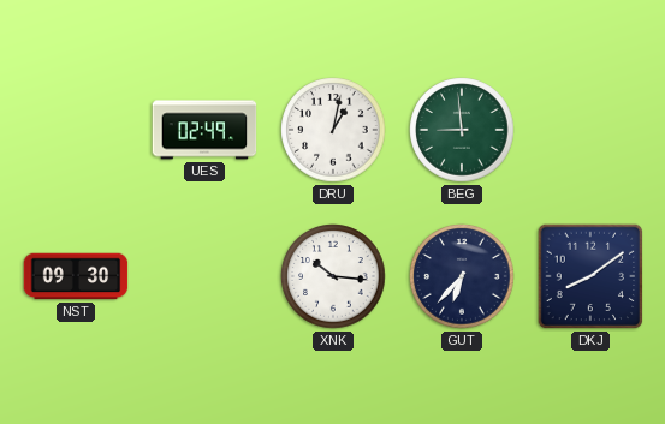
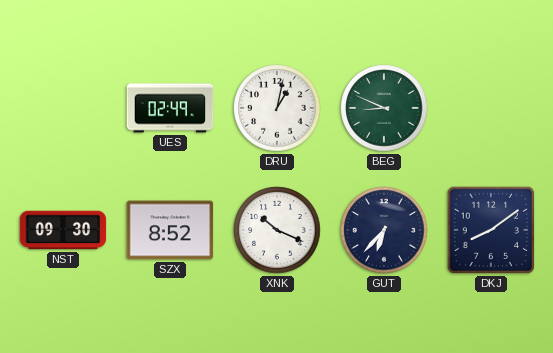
BEG: 8:59 -> 8:49
SZX: none -> 8:52
XNK: 10:16 -> 10:19
